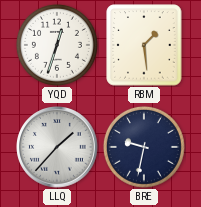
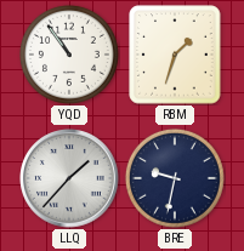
YQD: 12:33 -> 10:54
RBM: 1:29 -> 1:33
